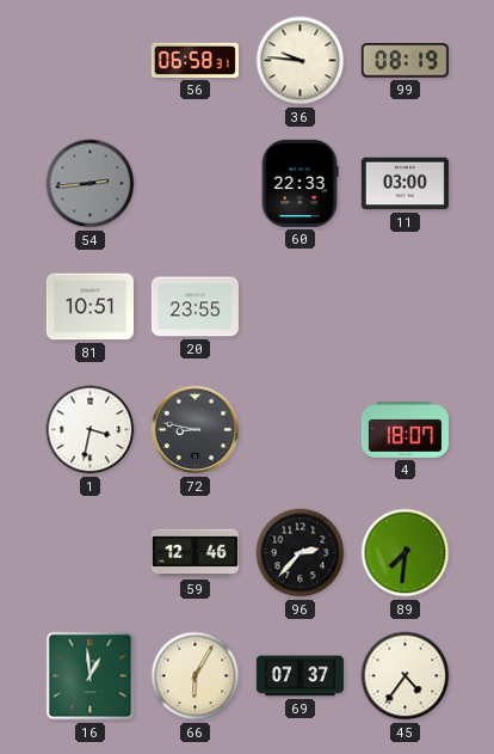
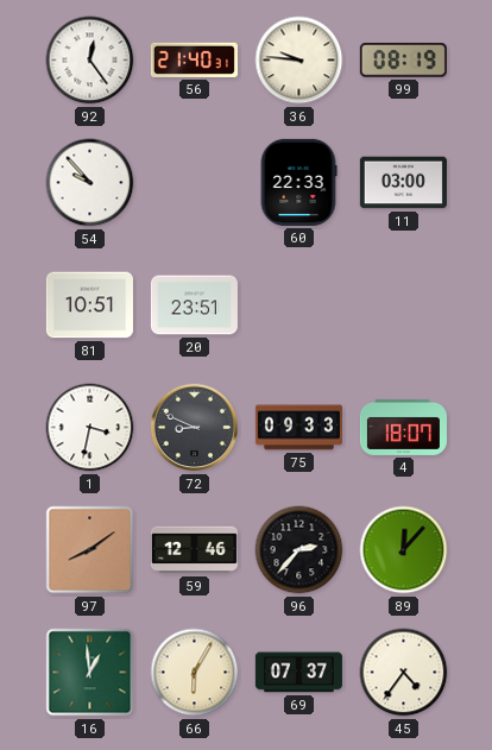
92: none -> 12:24
56: 06:58 -> 21:40
54: 2:44 -> 9:53
54 dial: grey -> white
20: 23:55 -> 23:51
72: 8:47 -> 8:49
75: none -> 09:33
97: none -> 8:09
89: 7:31 -> 12:07
